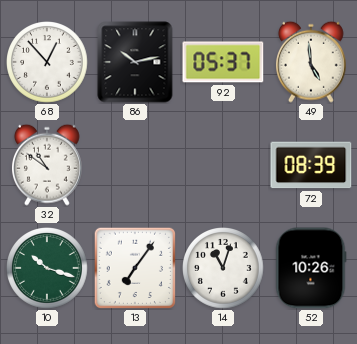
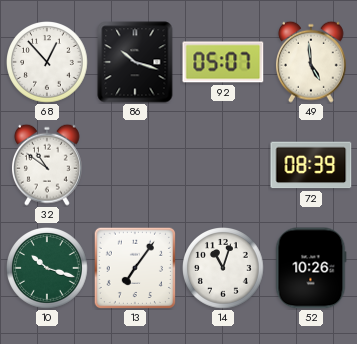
86: 10:13 -> 10:18
92: 05:37 -> 05:07
